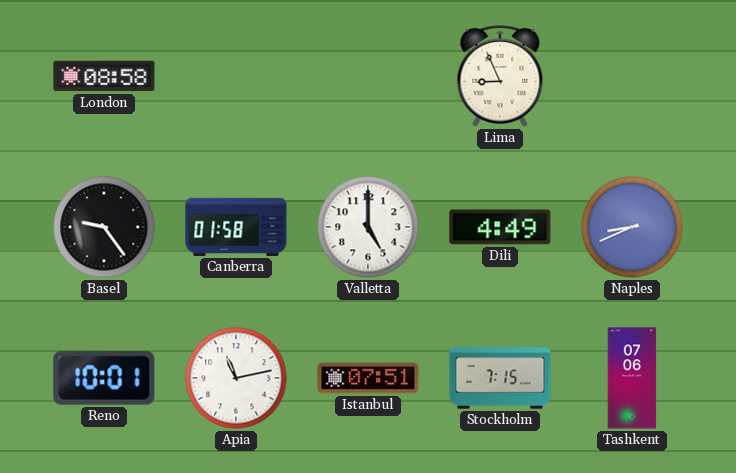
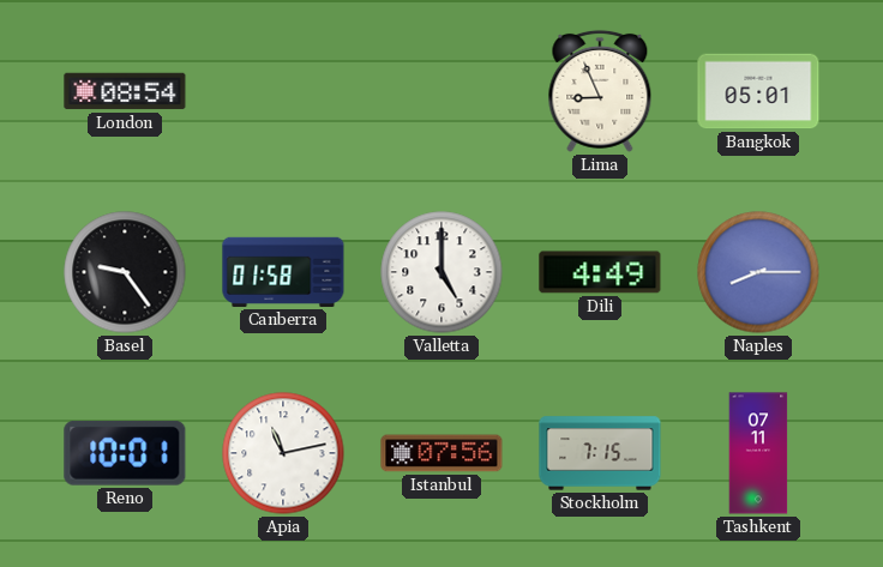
London: 08:58 -> 08:54
Bangkok: none -> 05:01
Naples: 8:41 -> 8:15
Istanbul: 07:51 -> 07:56
Tashkent: 07:06 -> 07:11
